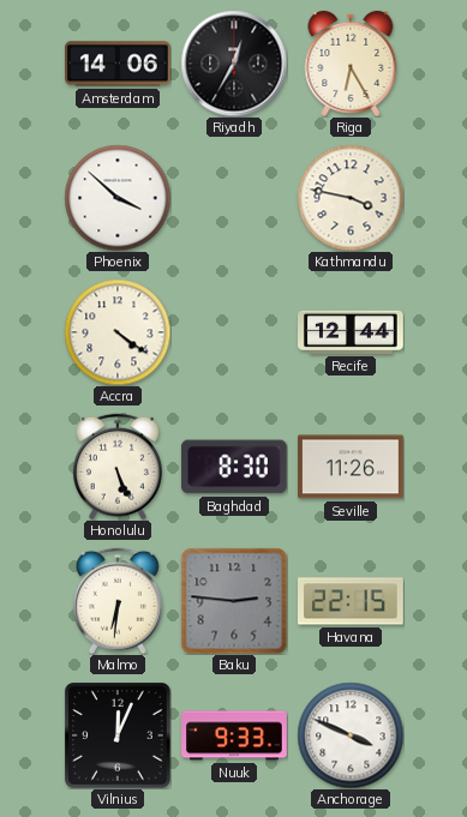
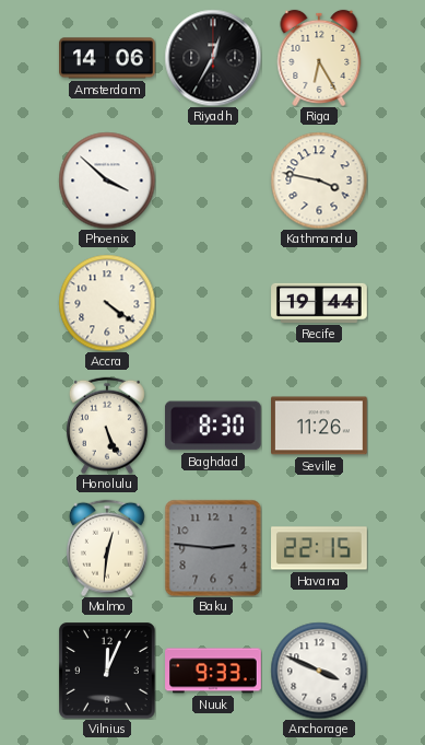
Recife: 12:44 -> 19:44
Malmo: 6:31 -> 12:31
